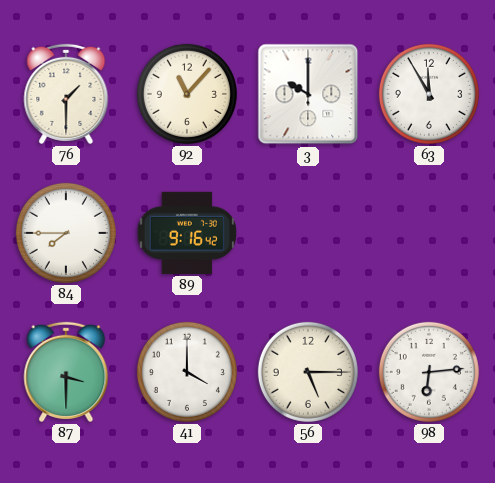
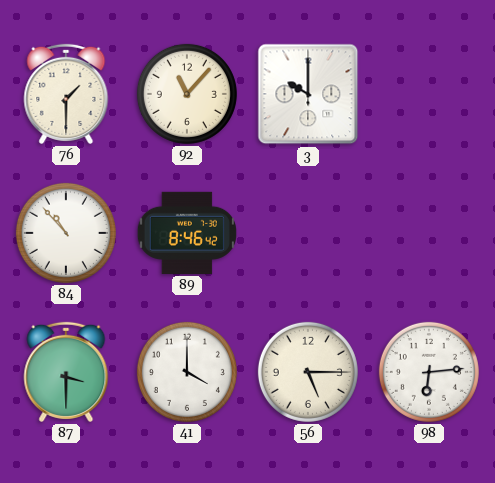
63: 11:55 -> none
84: 7:45 -> 10:53
89: 9:16 -> 8:46
